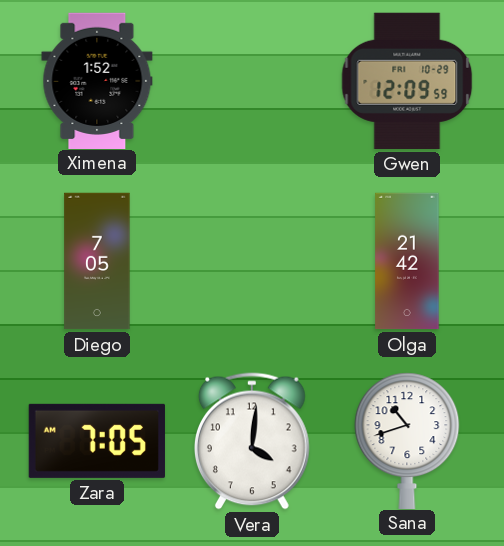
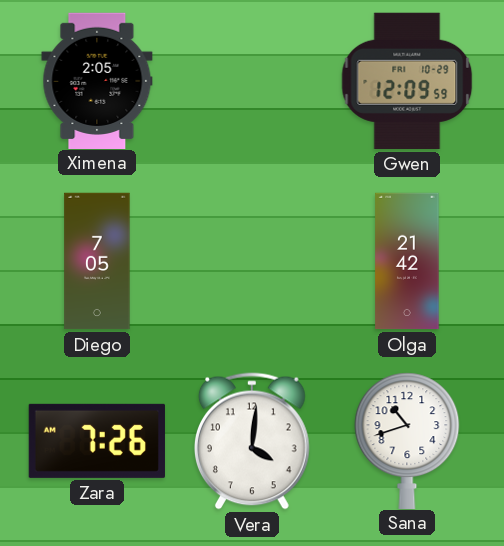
Ximena: 1:52 -> 2:05
Zara: 7:05 -> 7:26
